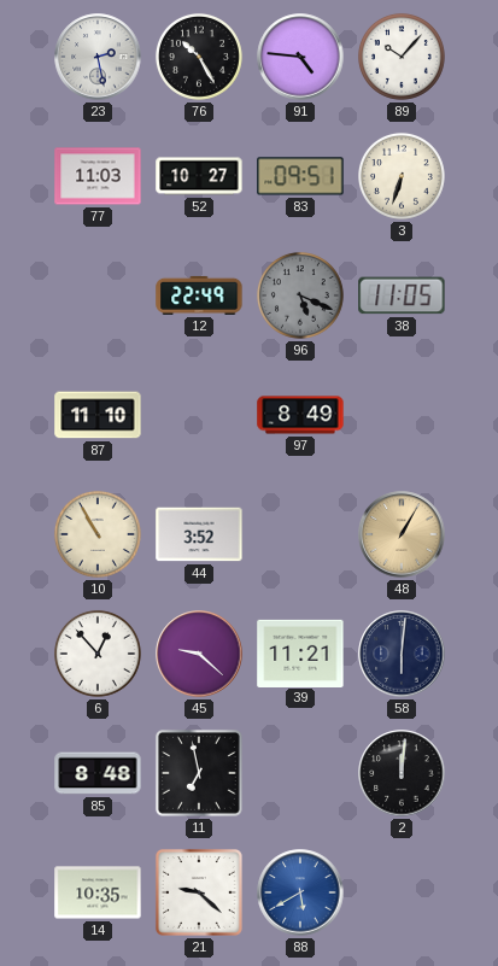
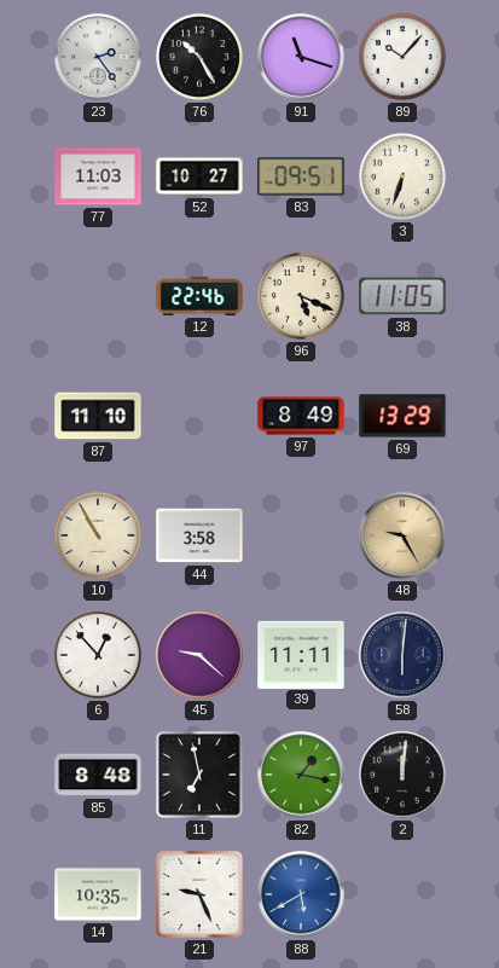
23: 2:28 -> 2:24
91: 4:46 -> 11:18
12: 22:49 -> 22:46
96 dial: grey -> cream
69: none -> 13:29
44: 3:52 -> 3:58
48: 1:05 -> 9:25
39: 11:21 -> 11:11
82: none -> 1:17
21: 9:22 -> 9:26
